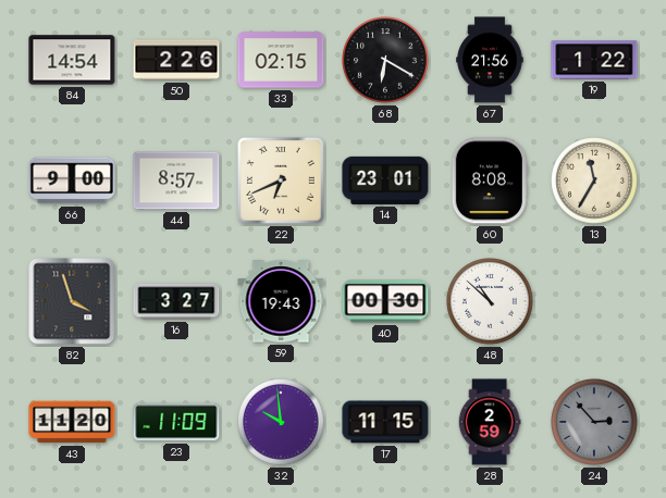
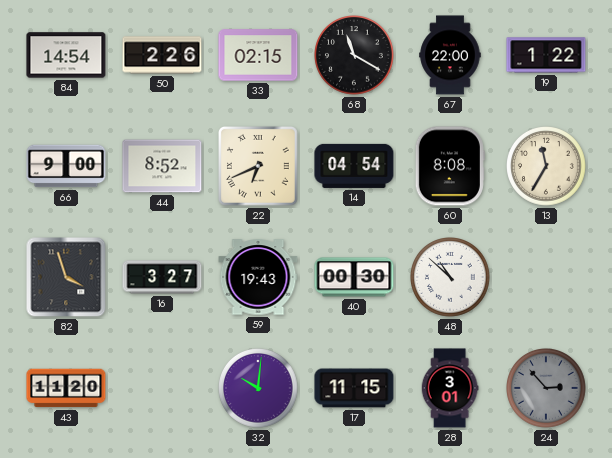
68: 6:20 -> 11:20
67: 21:56 -> 22:00
44: 8:57 -> 8:52
14: 23:01 -> 04:54
23: 11:09 -> none
32: 9:59 -> 10:01
28: 2:59 -> 3:01
